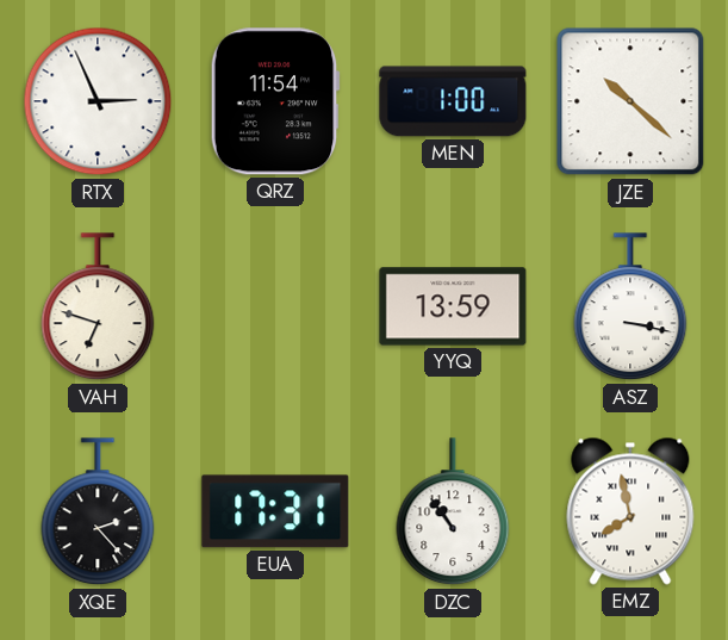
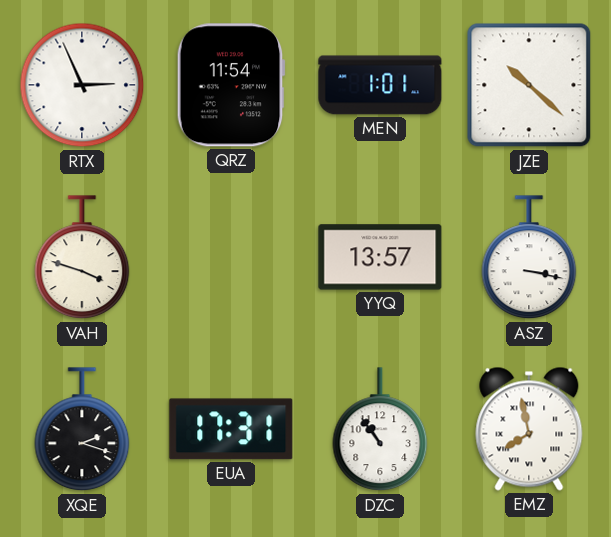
MEN: 1:00 -> 1:01
VAH: 6:48 -> 3:48
YYQ: 13:59 -> 13:57
XQE: 2:23 -> 2:18
